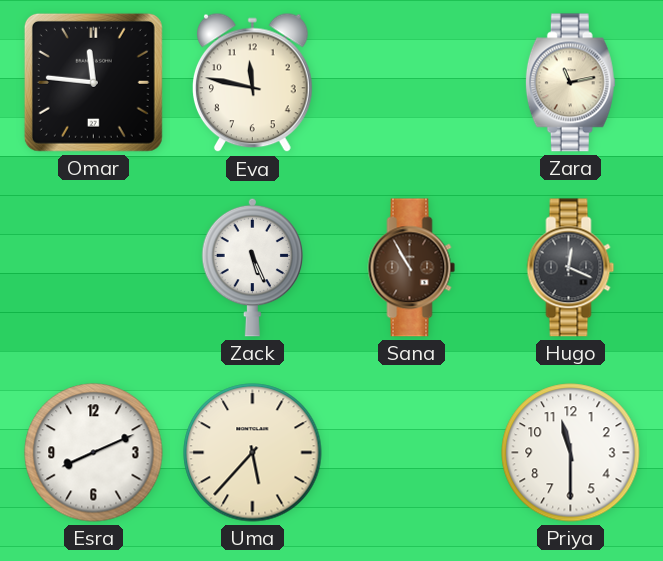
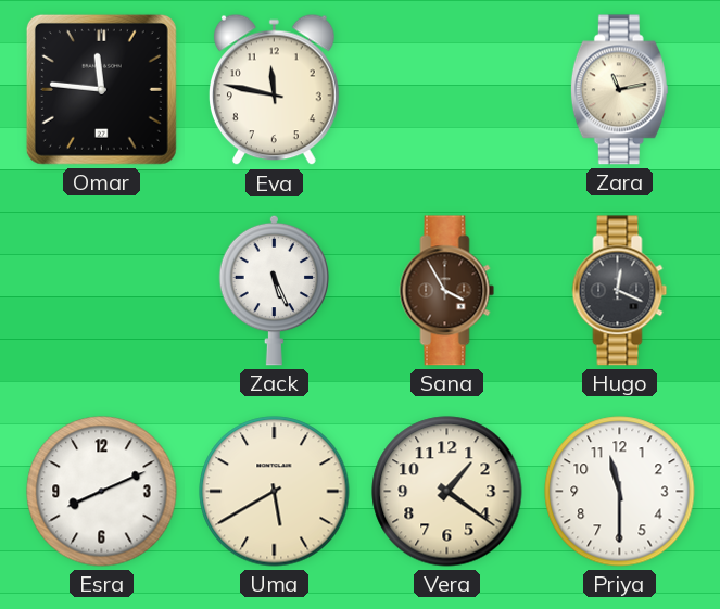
Sana: 10:55 -> 3:55
Uma: 5:37 -> 5:40
Vera: none -> 1:21
